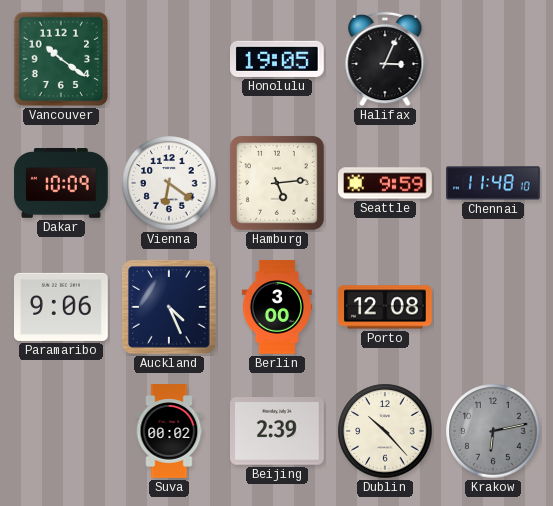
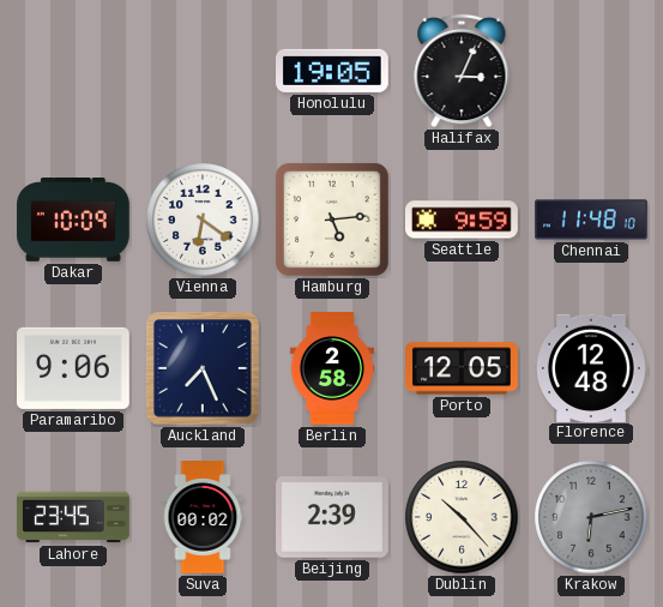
Vancouver: 10:21 -> none
Auckland: 4:26 -> 7:26
Berlin: 3:00 -> 2:58
Porto: 12:08 -> 12:05
Florence: none -> 12:48
Lahore: none -> 23:45
